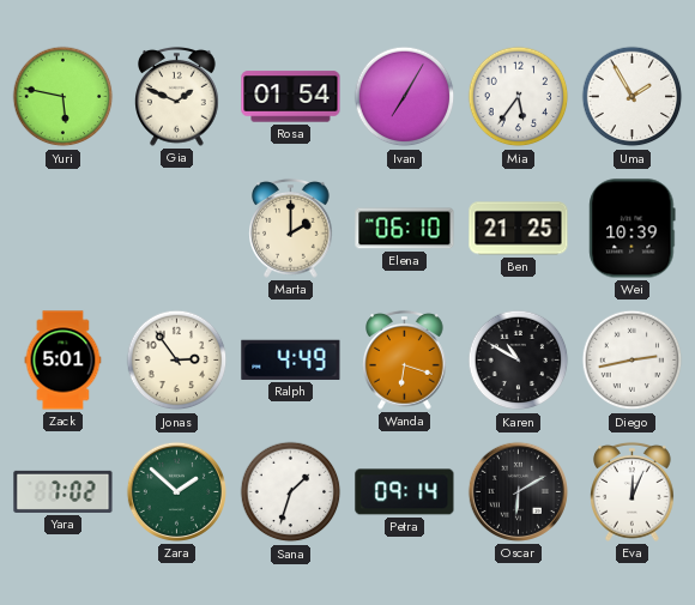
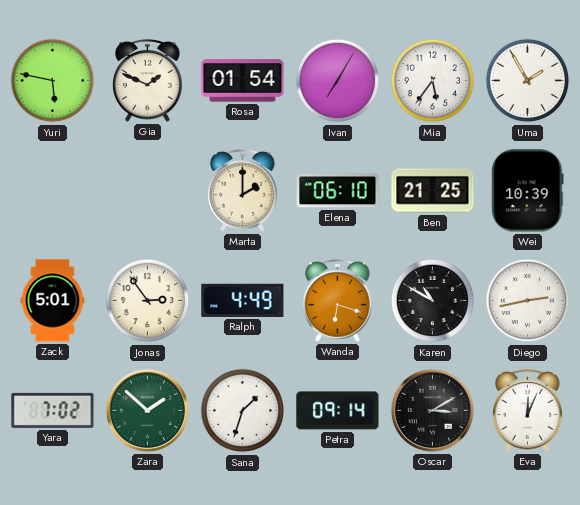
Oscar: 6:10 -> 3:10
